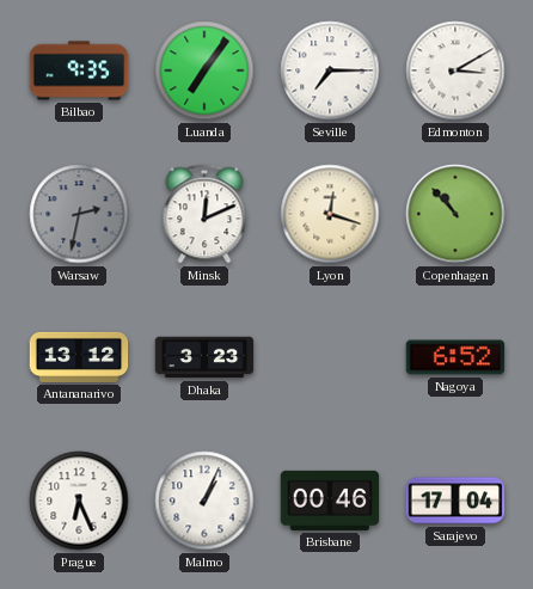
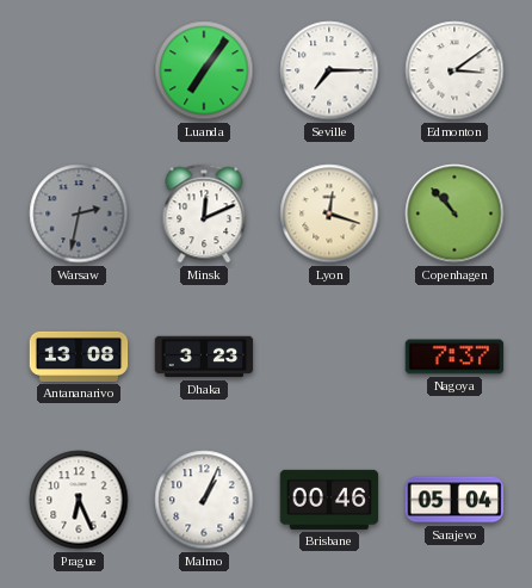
Bilbao: 9:35 -> none
Edmonton: 3:10 -> 3:09
Antananarivo: 13:12 -> 13:08
Nagoya: 6:52 -> 7:37
Sarajevo: 17:04 -> 05:04
